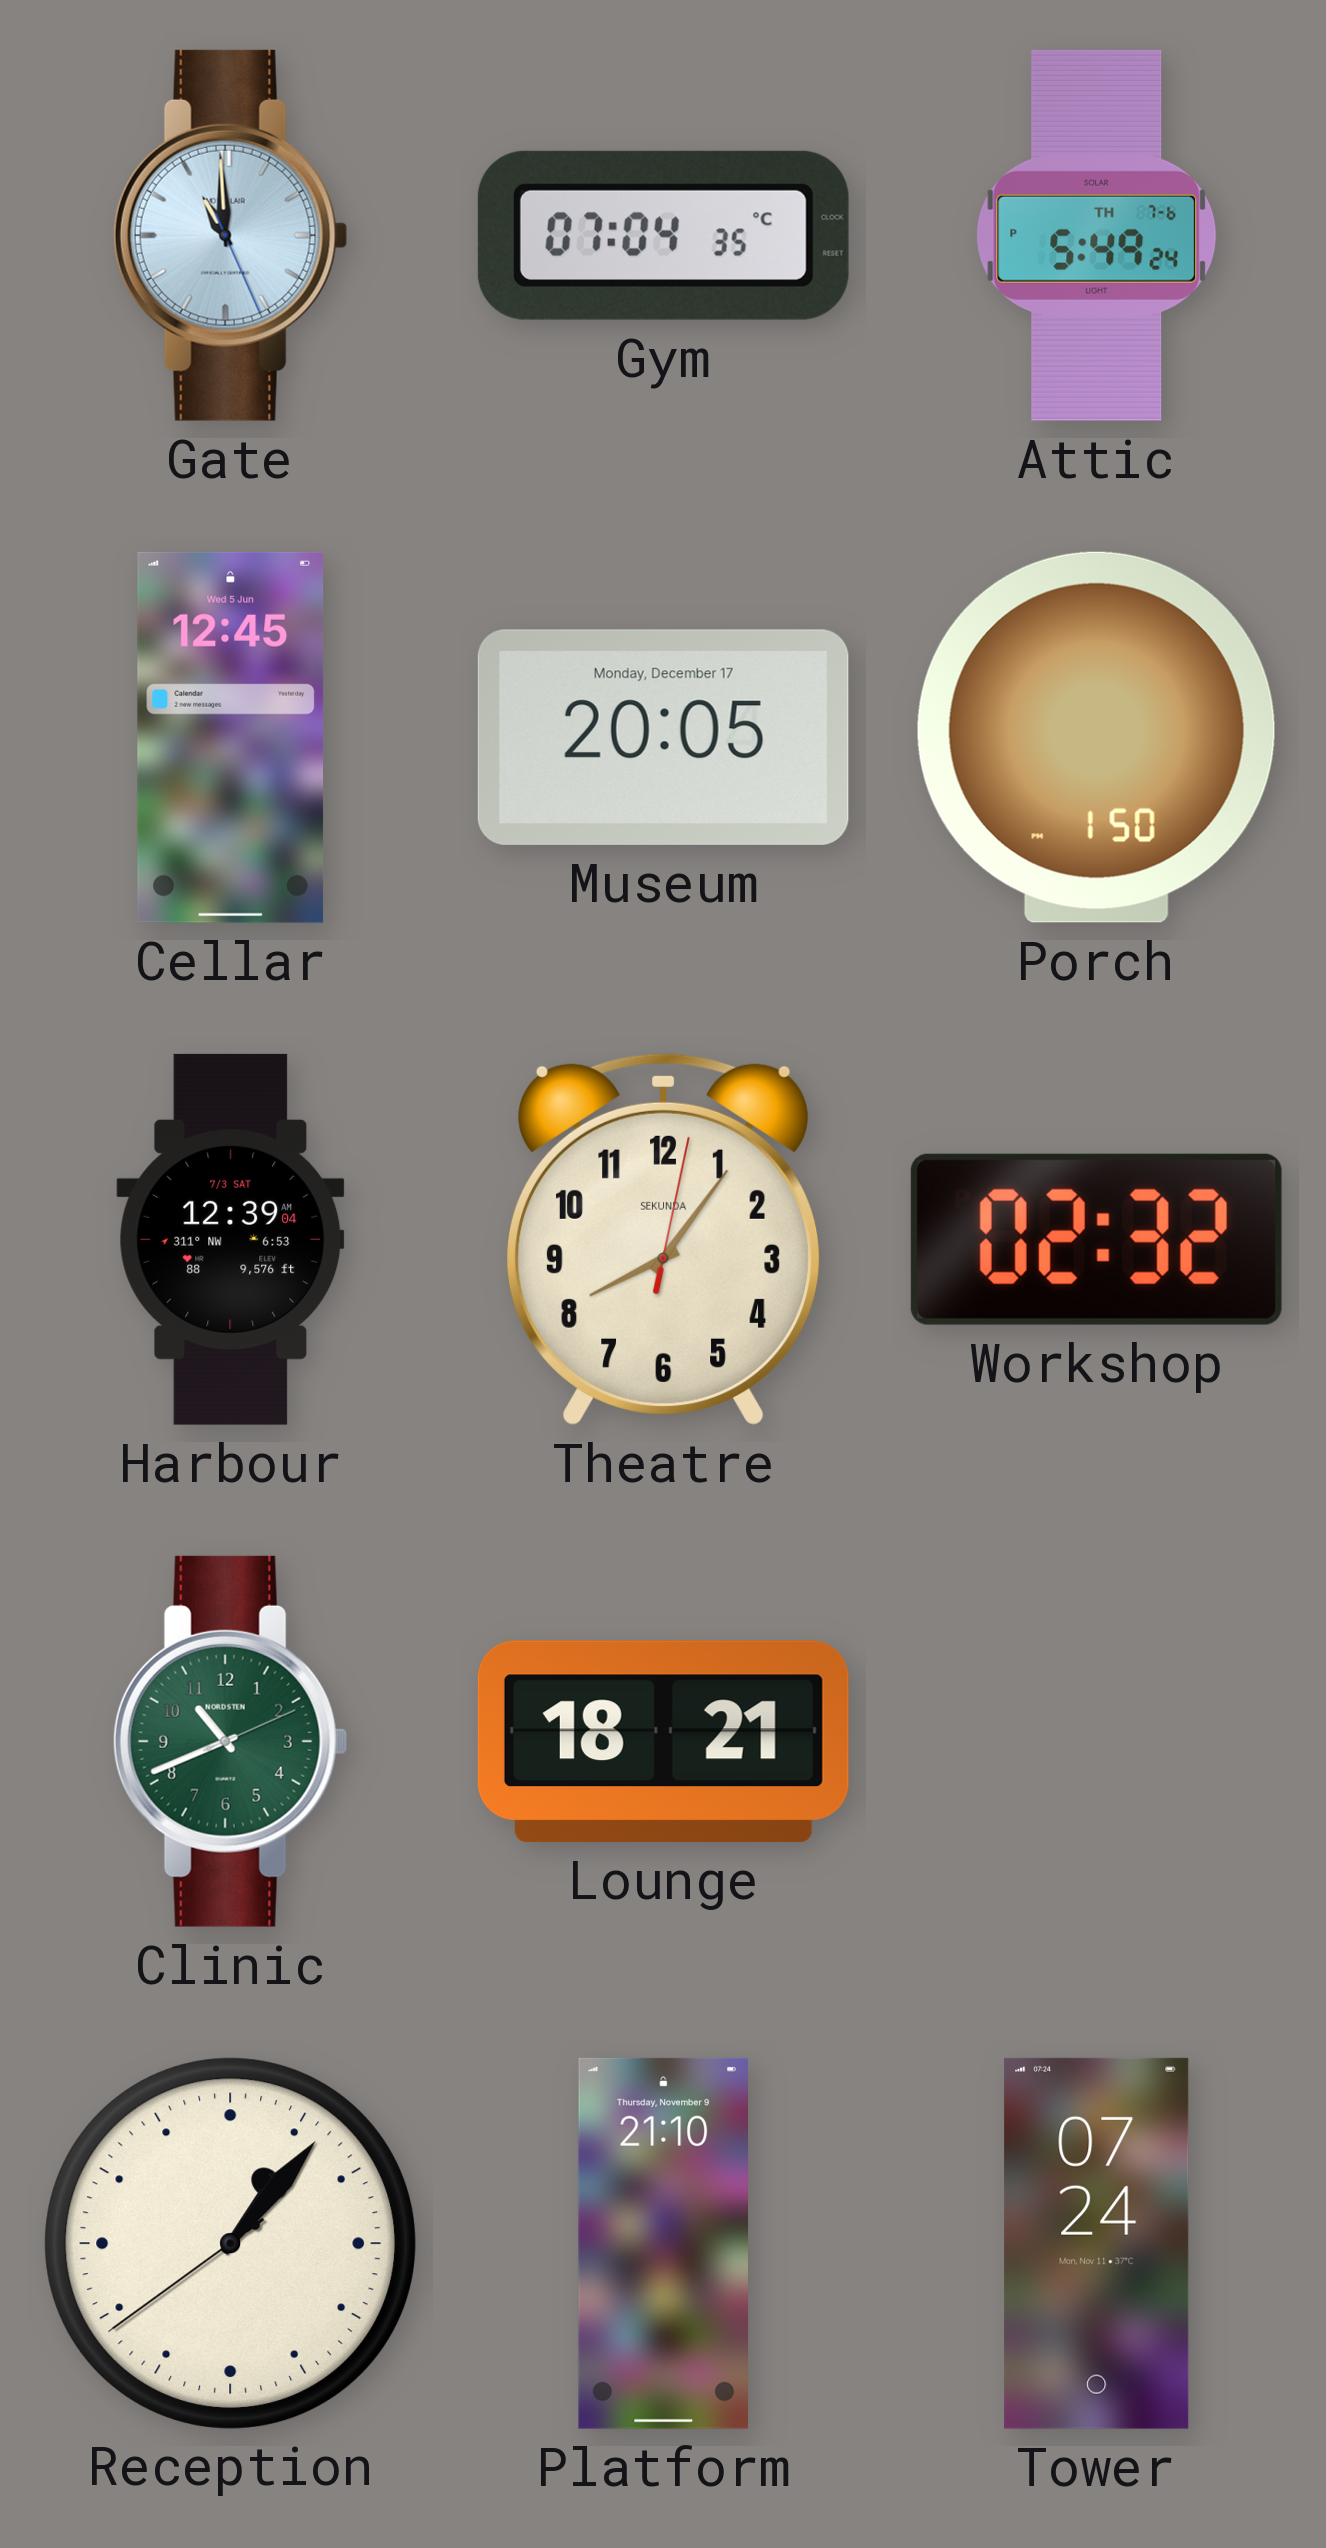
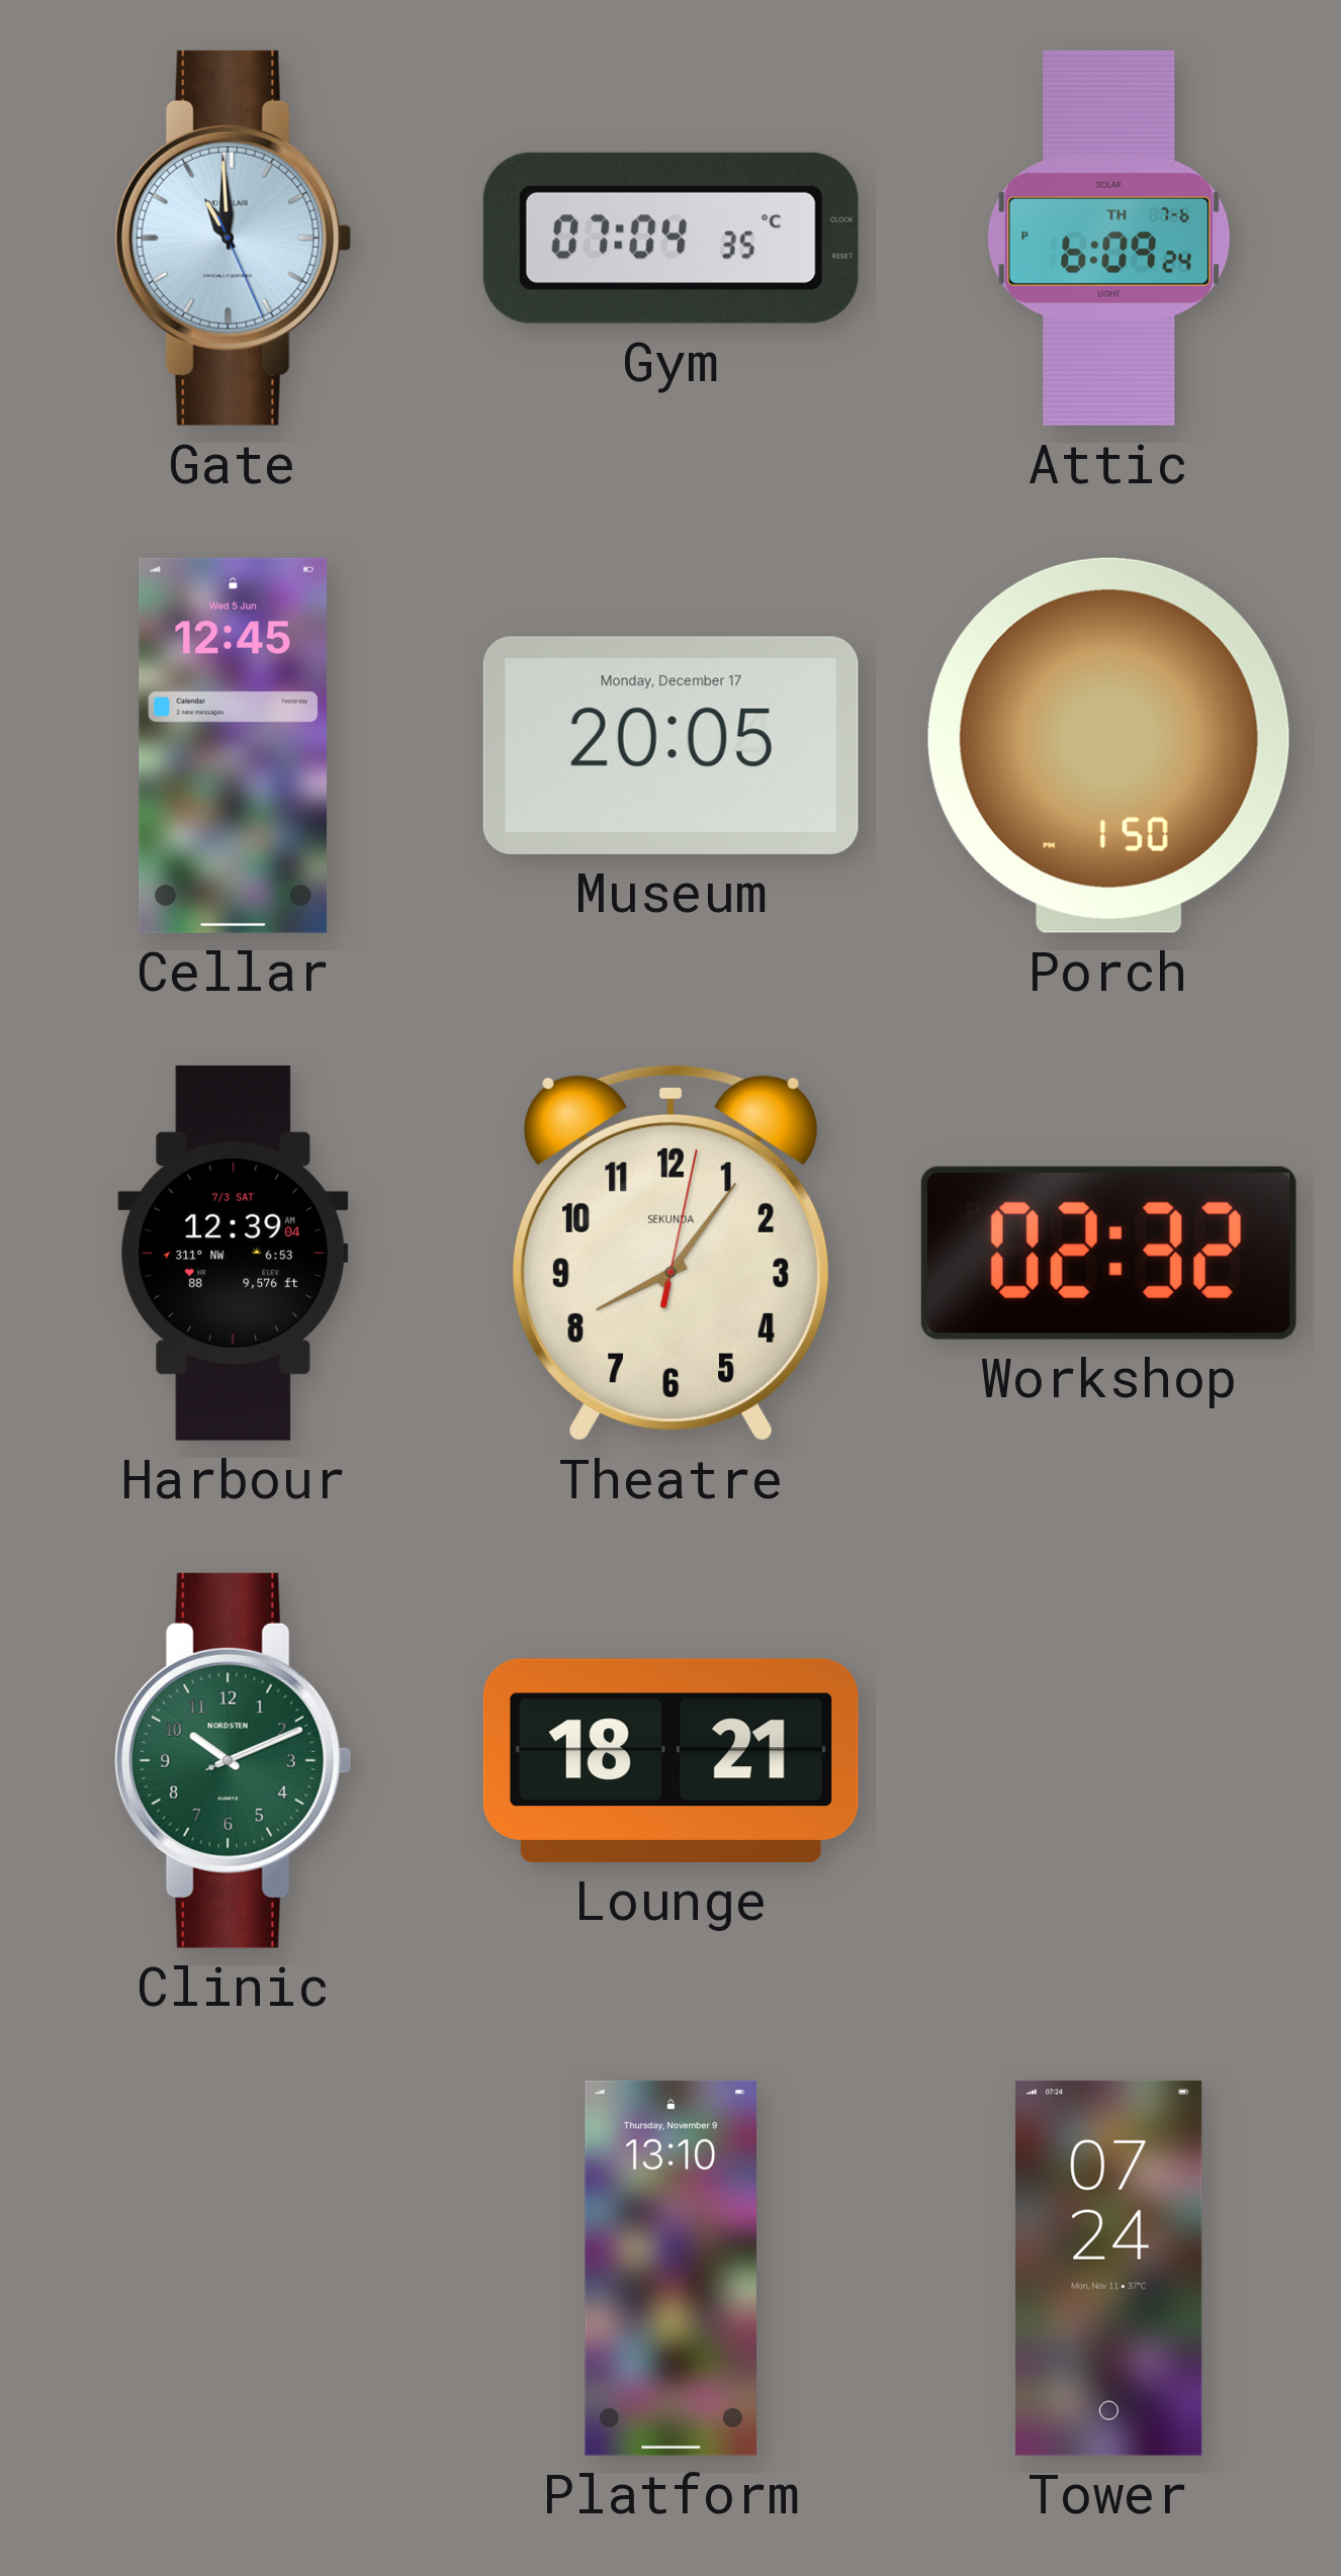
Attic: 5:49 -> 6:09
Clinic: 10:41 -> 10:11
Reception: 1:06 -> none
Platform: 21:10 -> 13:10
